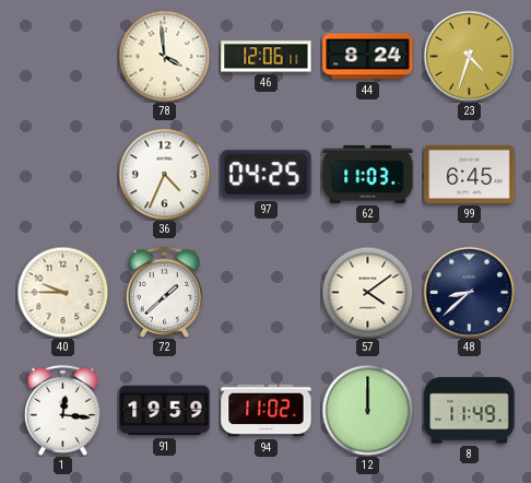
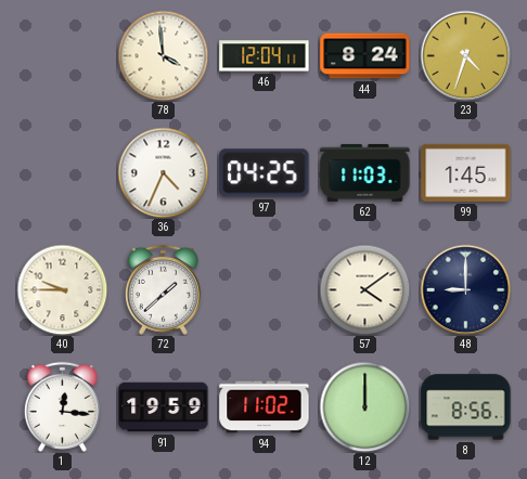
46: 12:06 -> 12:04
99: 6:45 -> 1:45
48: 8:38 -> 9:00
8: 11:49 -> 8:56
